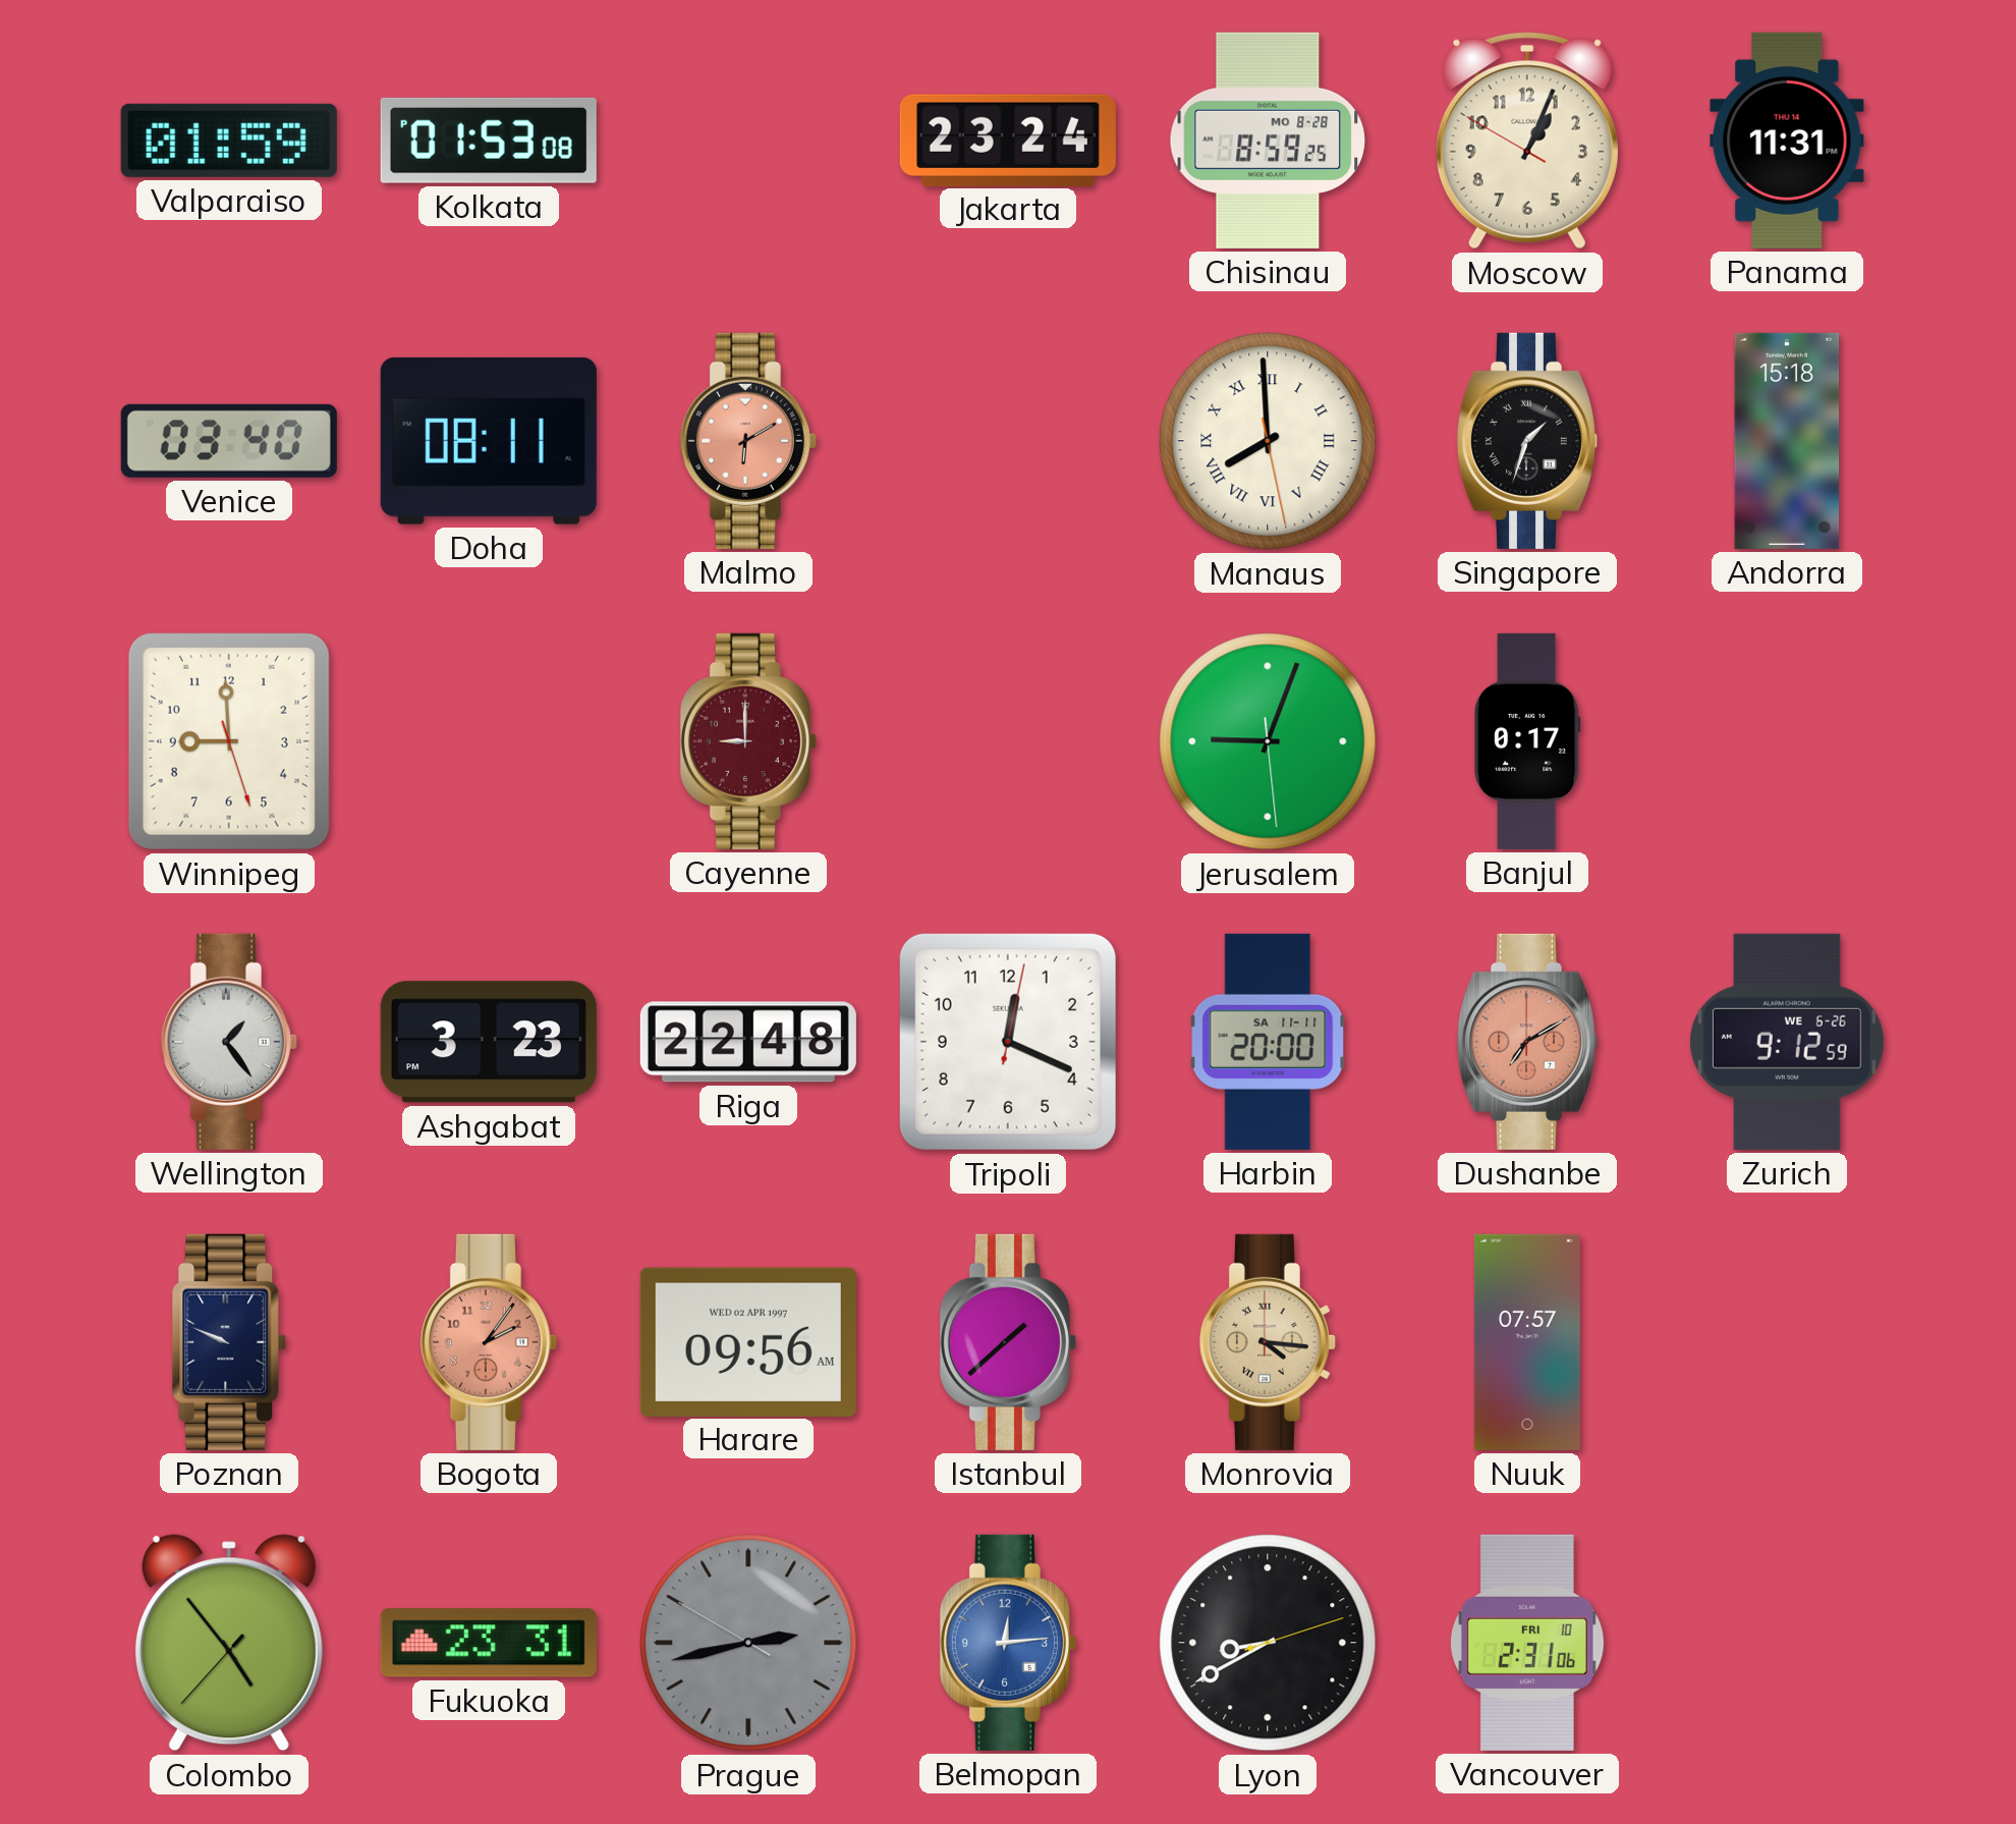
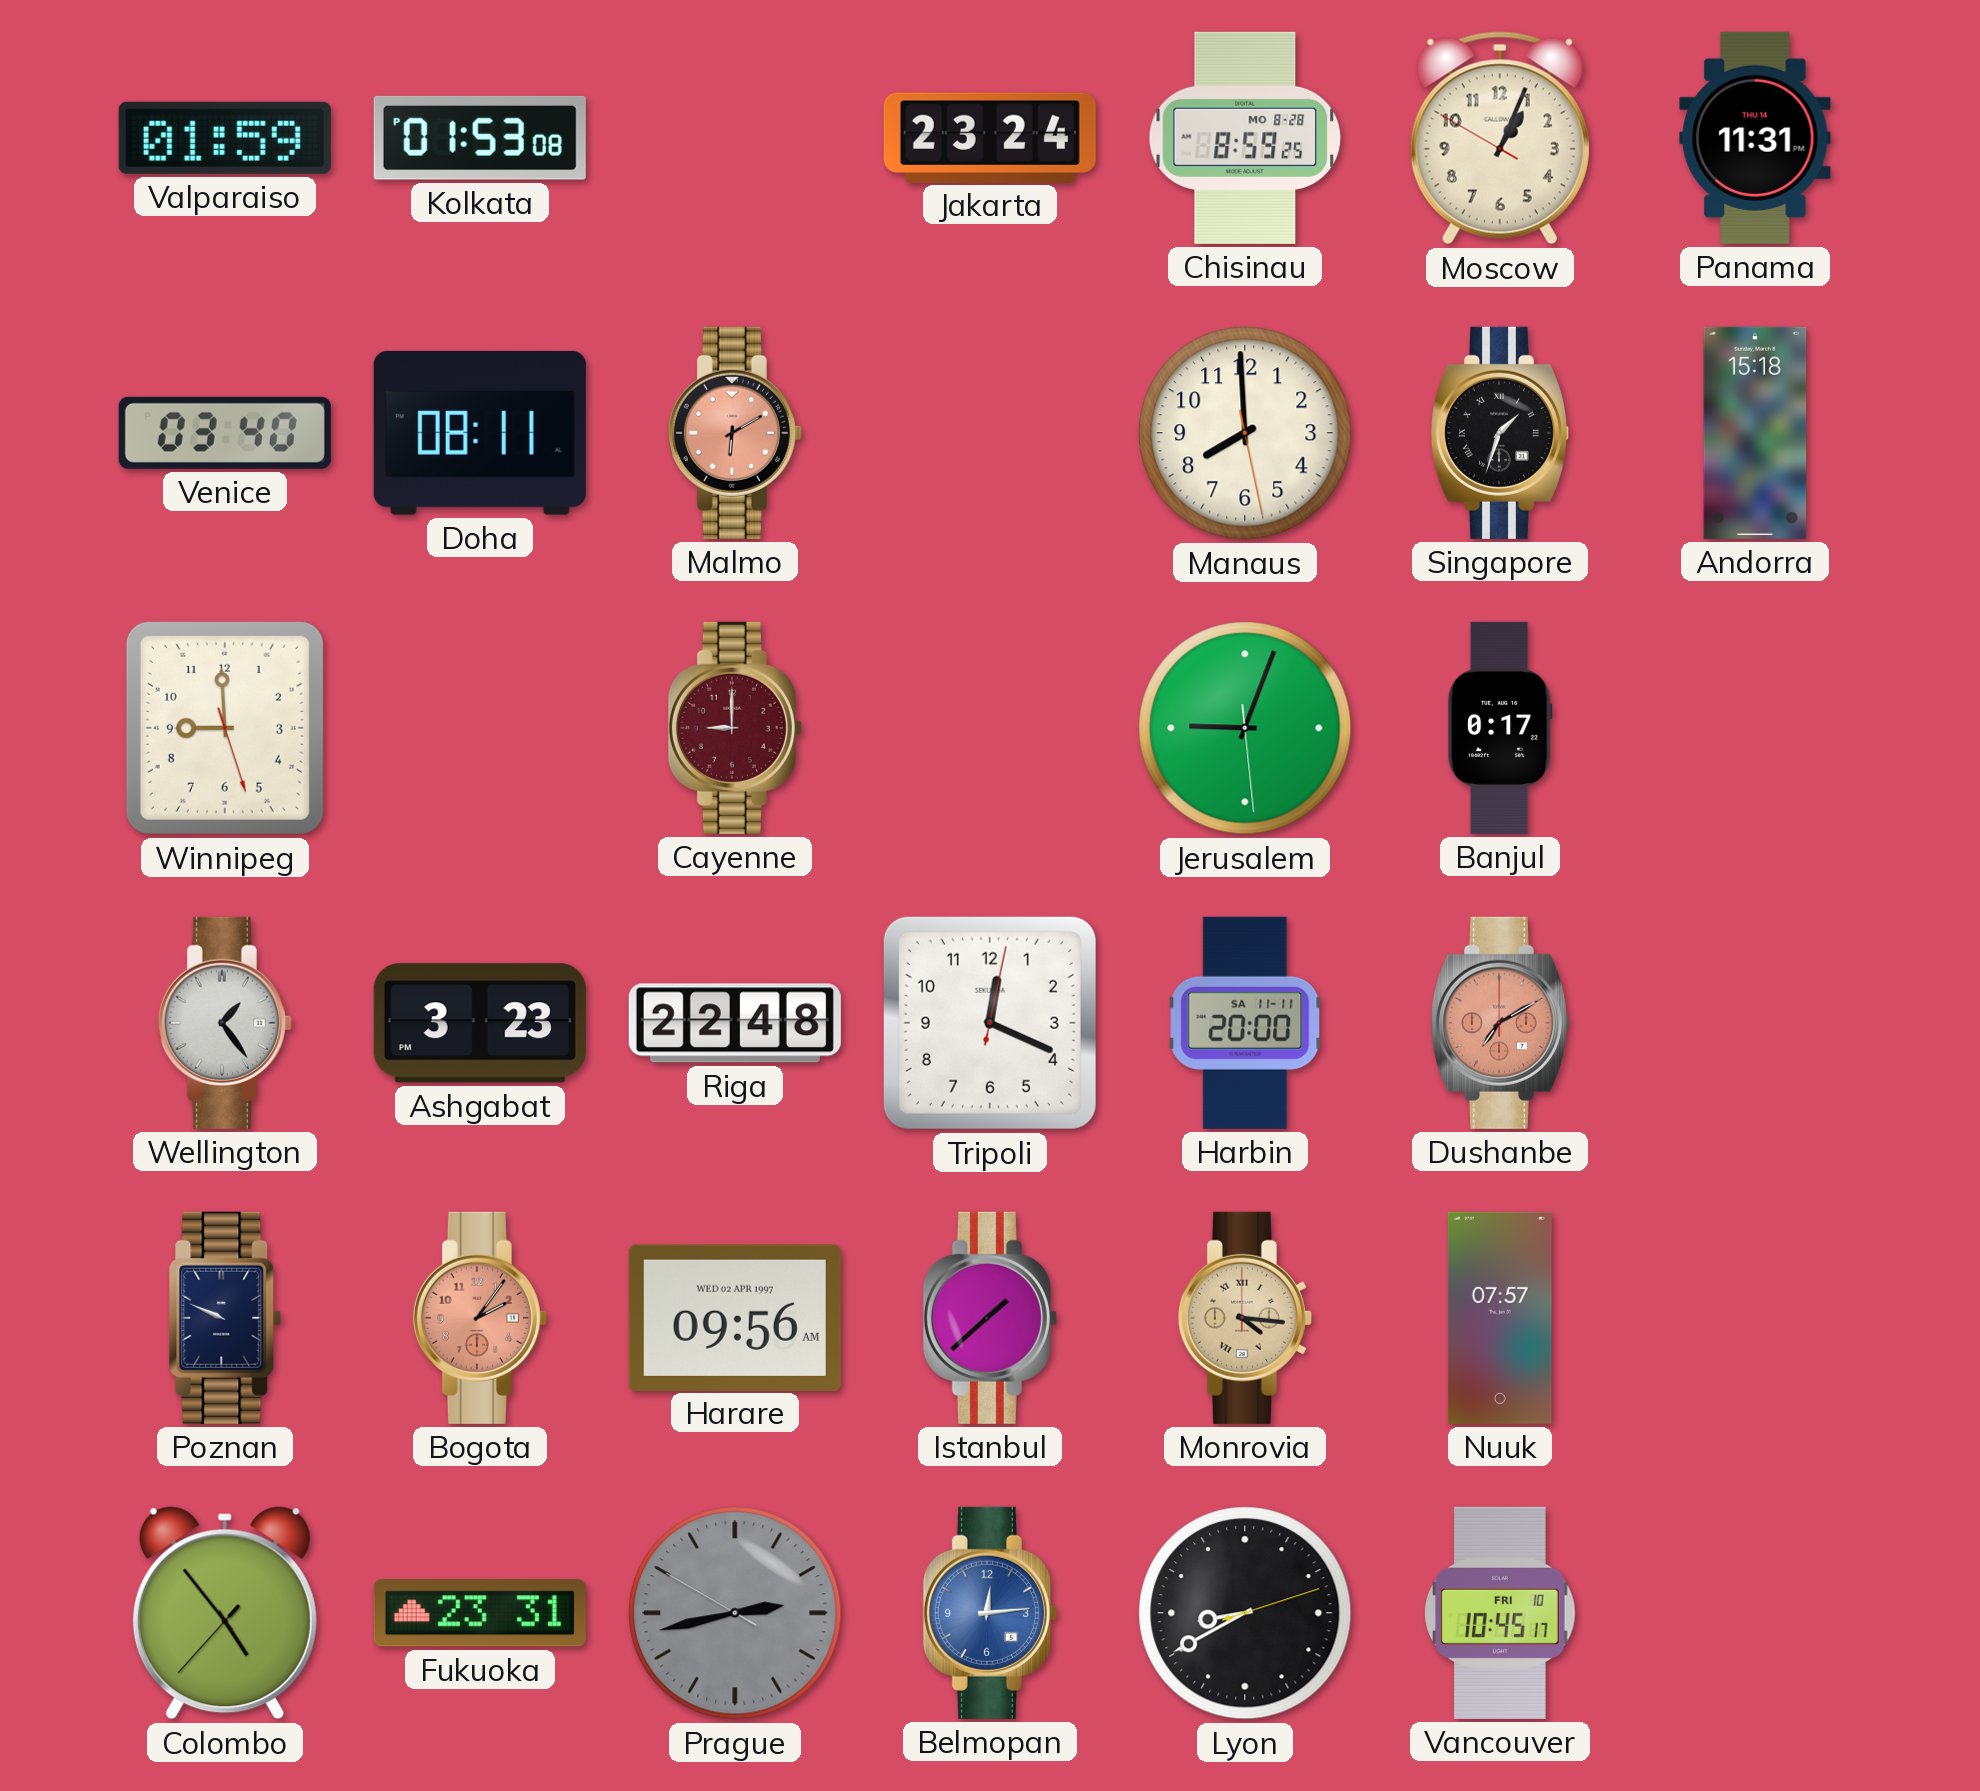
Manaus numerals: Roman -> Arabic
Zurich: 9:12 -> none
Vancouver: 2:31 -> 10:45
